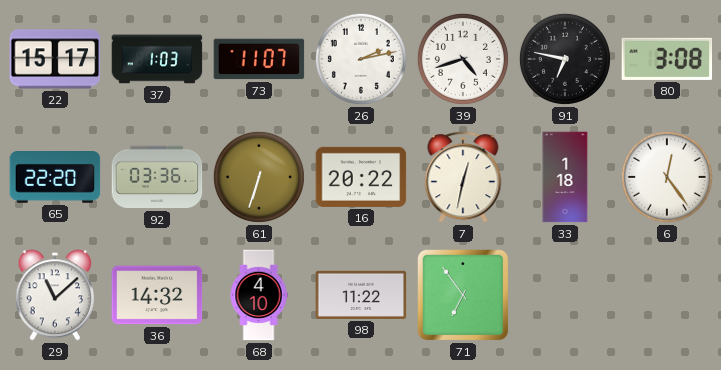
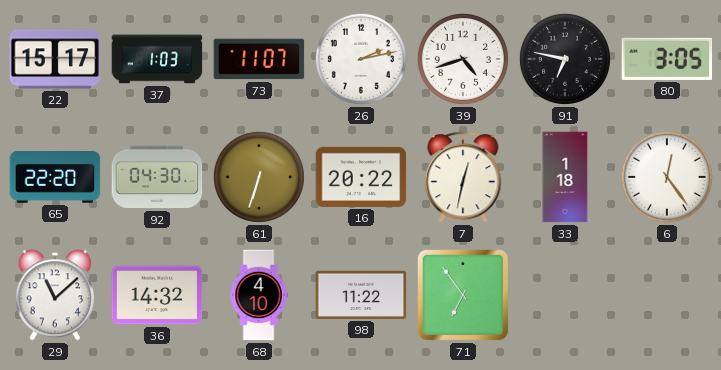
80: 3:08 -> 3:05
92: 03:36 -> 04:30
